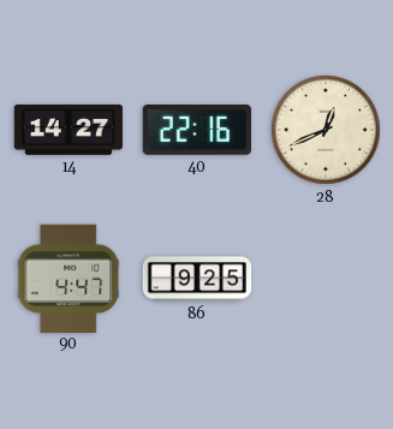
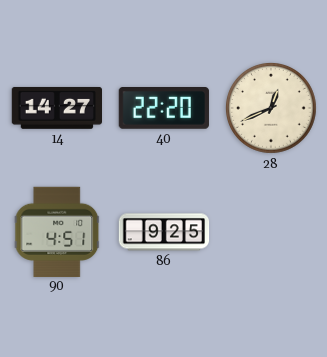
40: 22:16 -> 22:20
90: 4:47 -> 4:51
